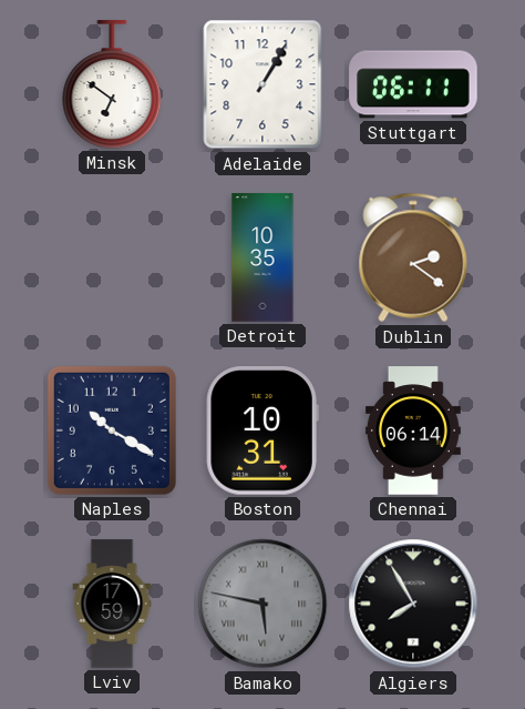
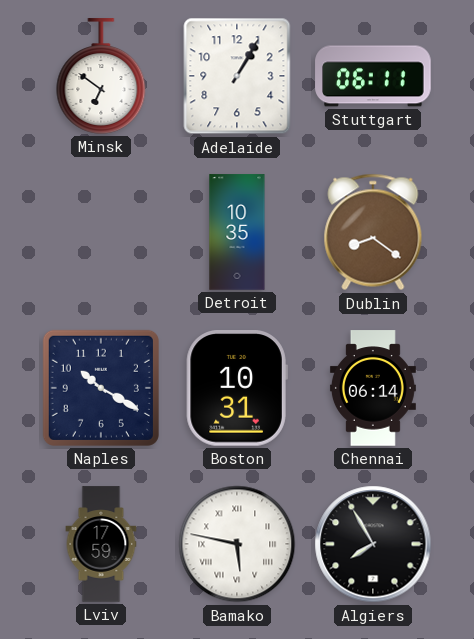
Dublin: 2:21 -> 8:21
Bamako dial: grey -> white
